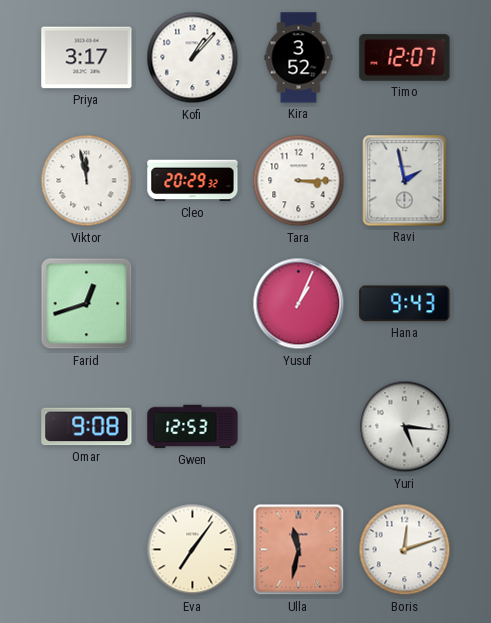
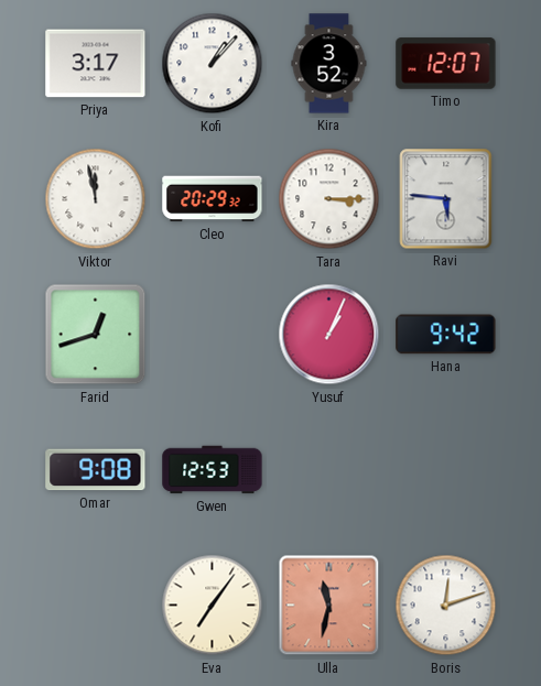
Ravi: 1:58 -> 5:46
Hana: 9:43 -> 9:42
Yuri: 5:16 -> none
